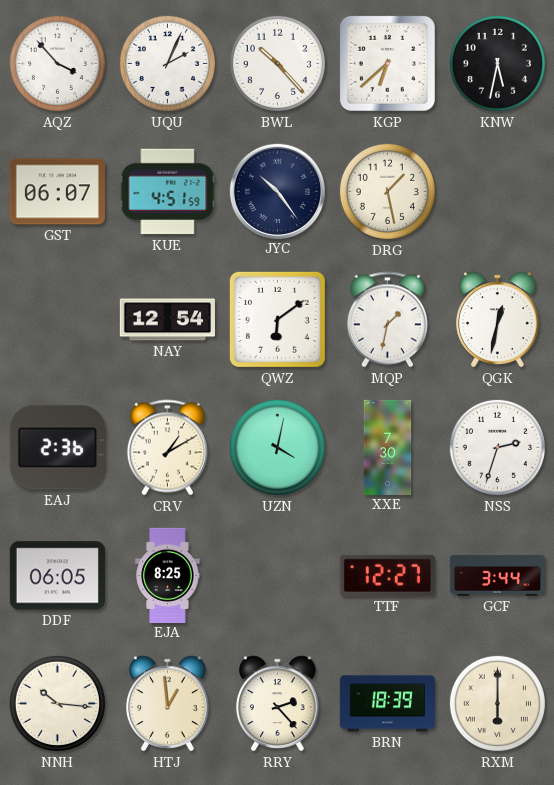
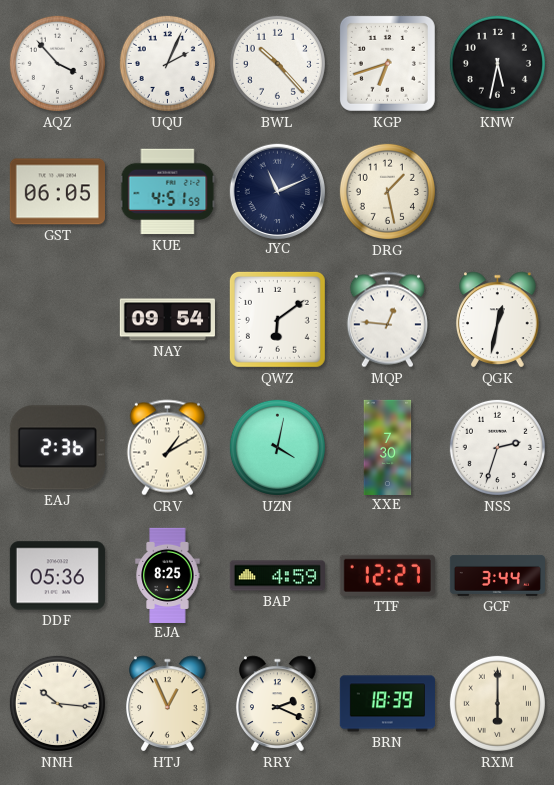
KGP: 6:38 -> 6:42
GST: 06:07 -> 06:05
JYC: 10:24 -> 11:11
NAY: 12:54 -> 09:54
MQP: 1:32 -> 12:46
DDF: 06:05 -> 05:36
BAP: none -> 4:59
HTJ: 12:59 -> 12:56
RRY: 2:23 -> 2:19
